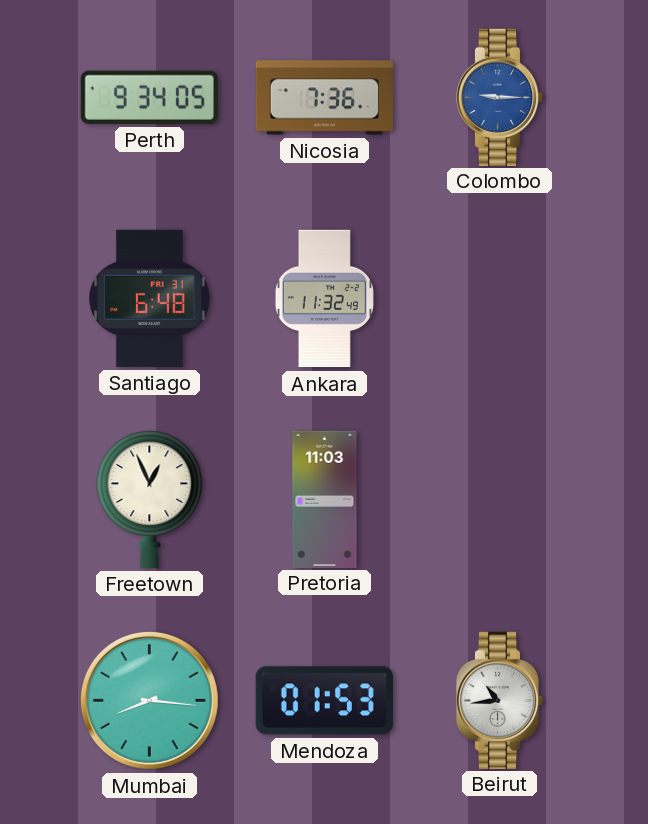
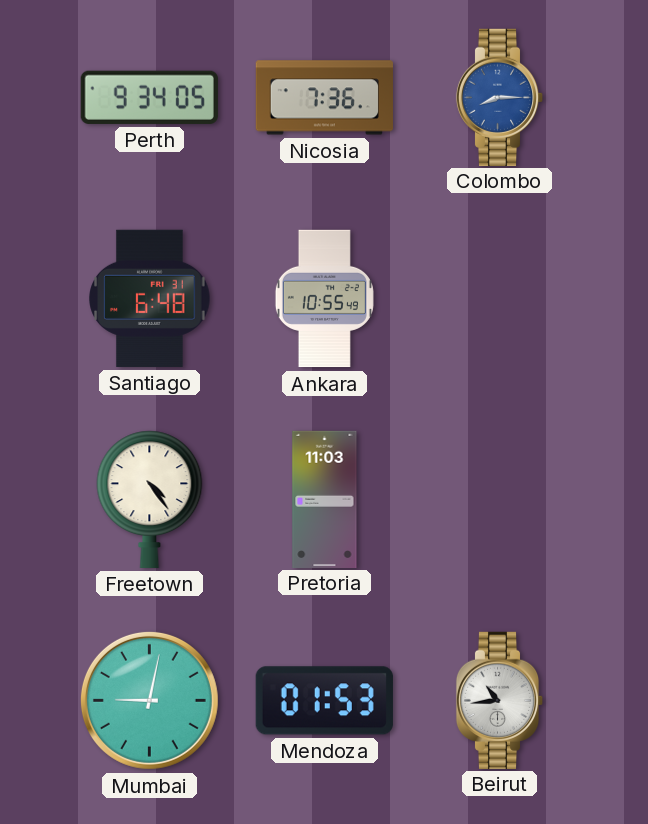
Colombo: 9:15 -> 8:15
Ankara: 11:32 -> 10:55
Freetown: 12:56 -> 4:24
Mumbai: 8:16 -> 9:02
